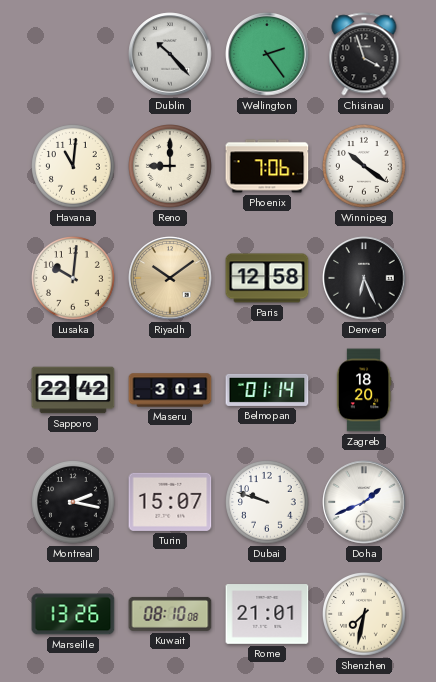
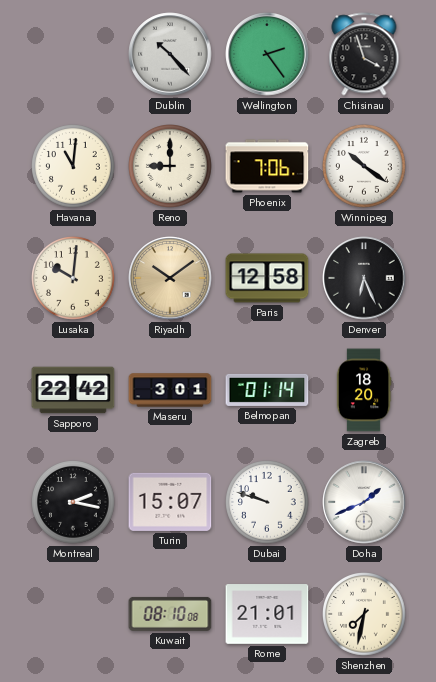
Marseille: 13:26 -> none
